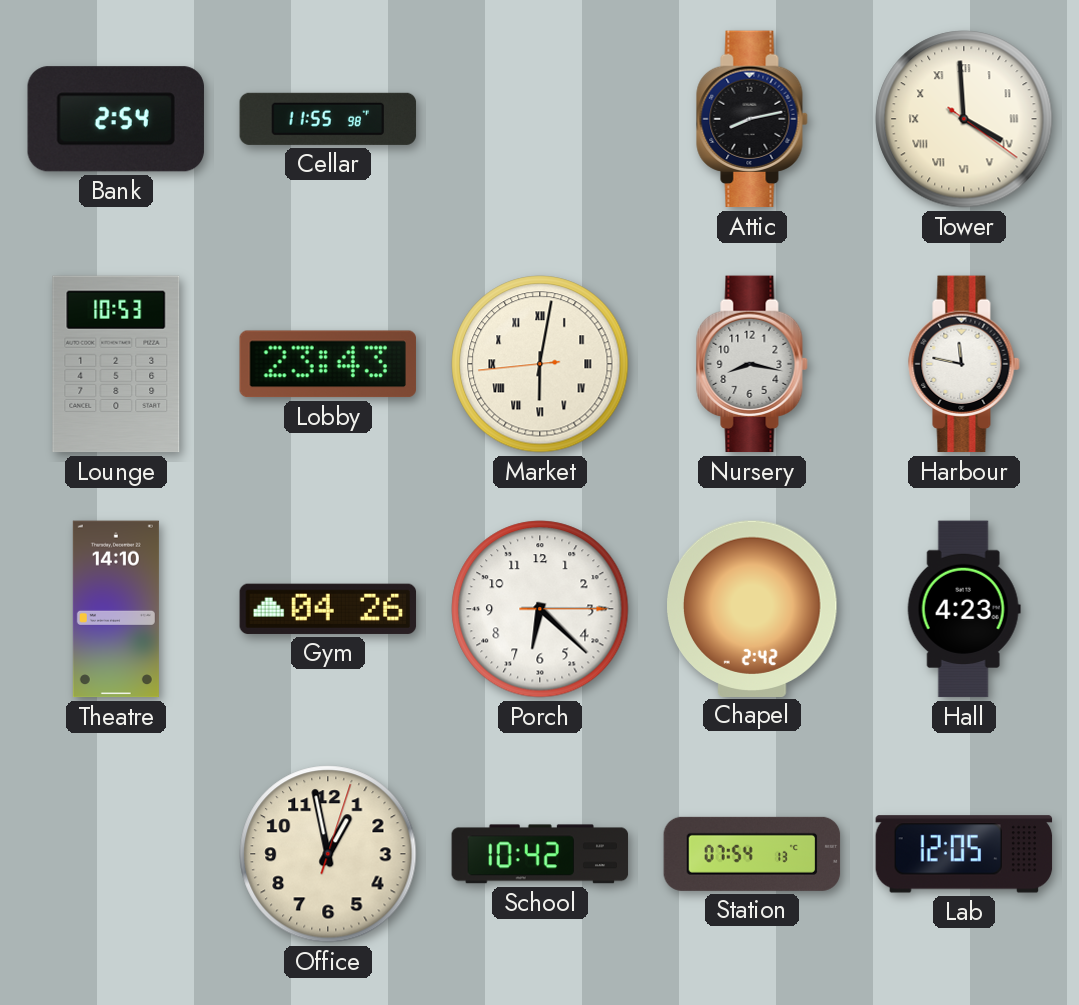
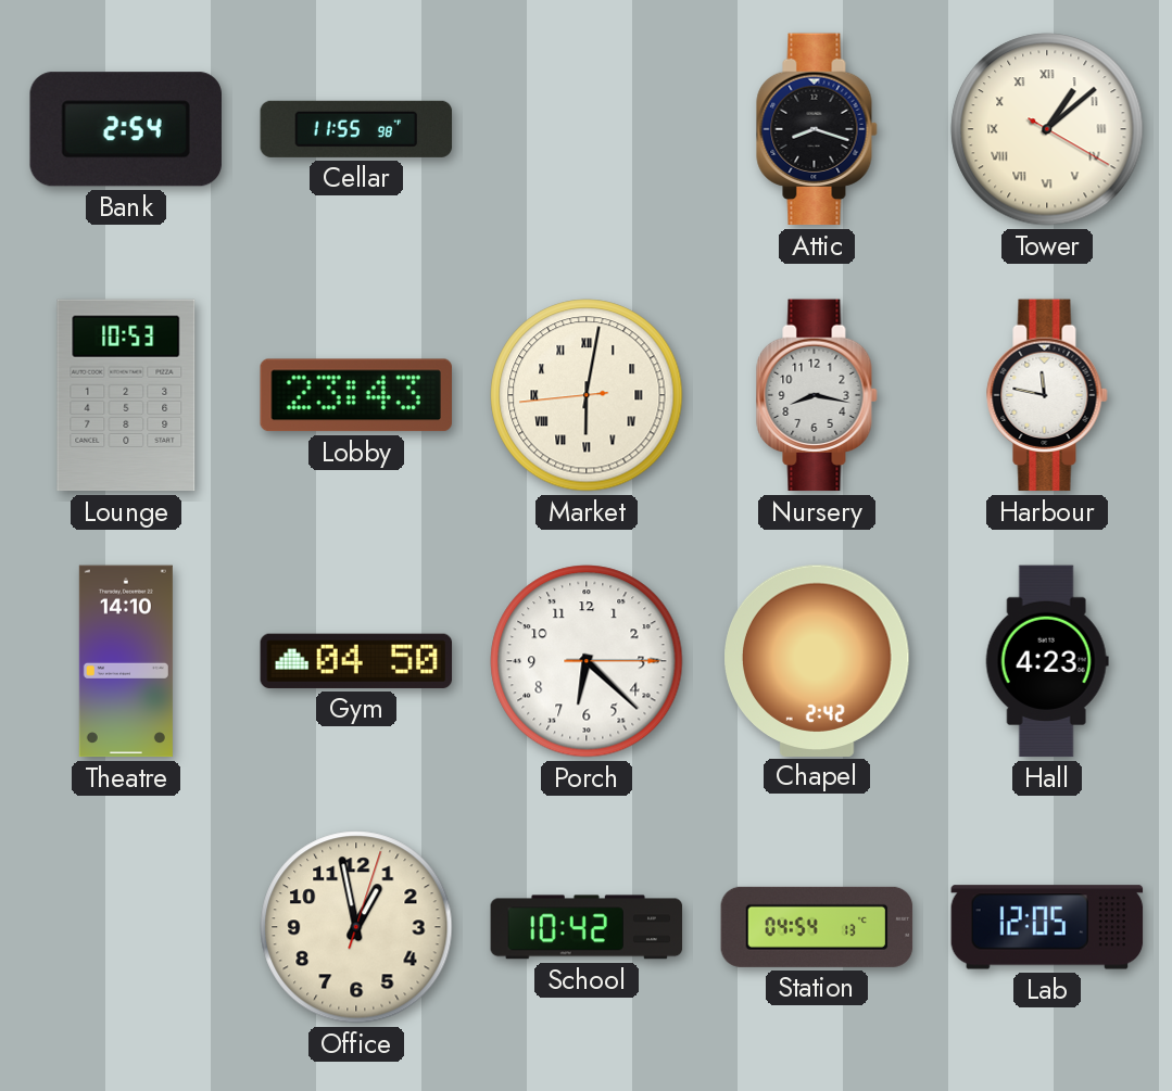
Attic: 8:13 -> 8:18
Tower: 3:59 -> 1:08
Gym: 04:26 -> 04:50
Station: 07:54 -> 04:54
